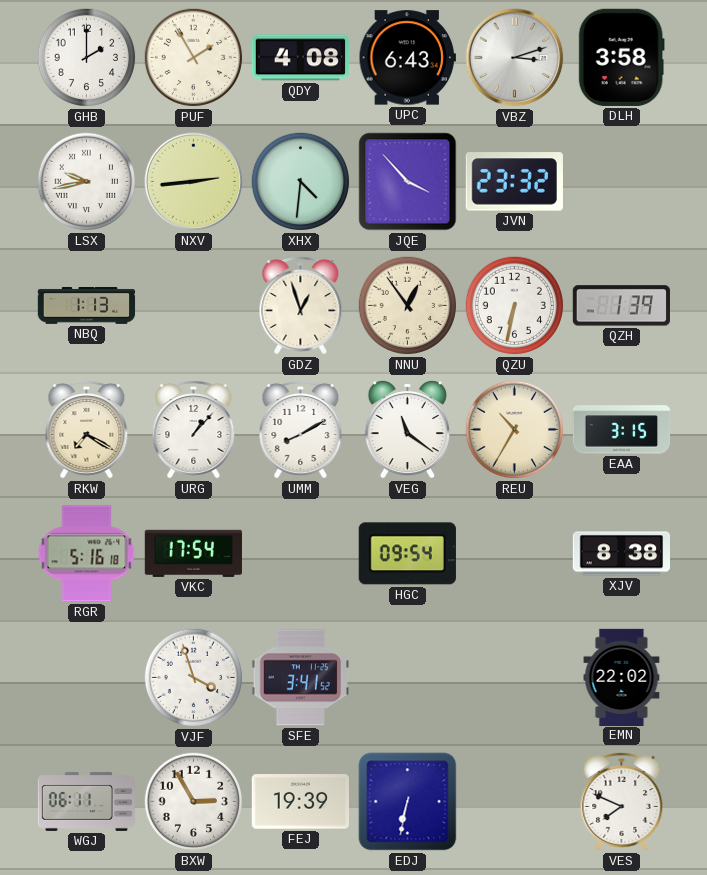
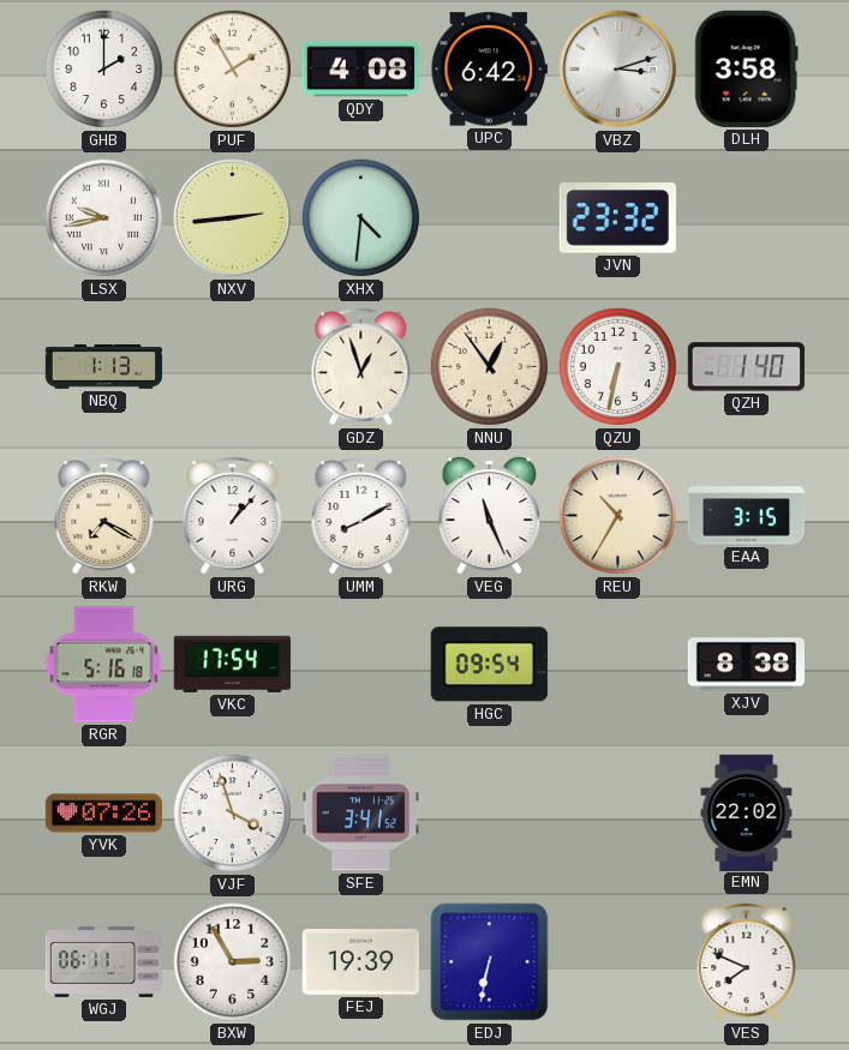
UPC: 6:43 -> 6:42
JQE: 3:53 -> none
QZH: 1:39 -> 1:40
VEG: 11:21 -> 11:26
YVK: none -> 07:26
